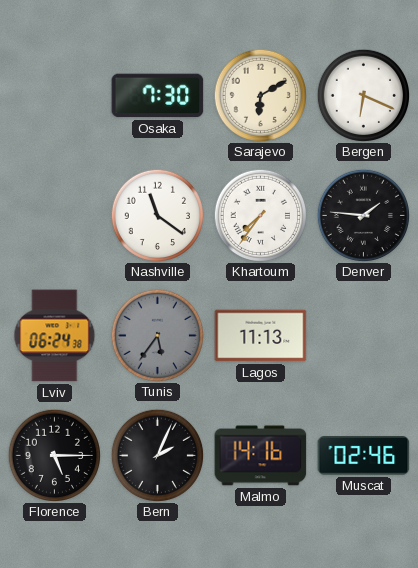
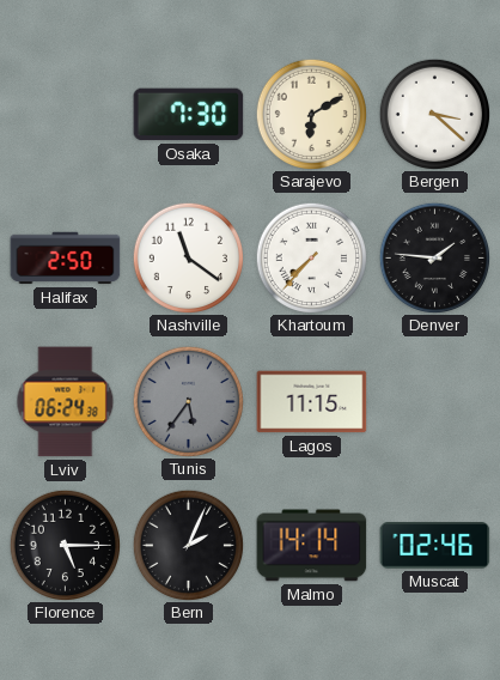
Bergen: 6:19 -> 3:22
Halifax: none -> 2:50
Khartoum: 7:36 -> 7:37
Lagos: 11:13 -> 11:15
Malmo: 14:16 -> 14:14
